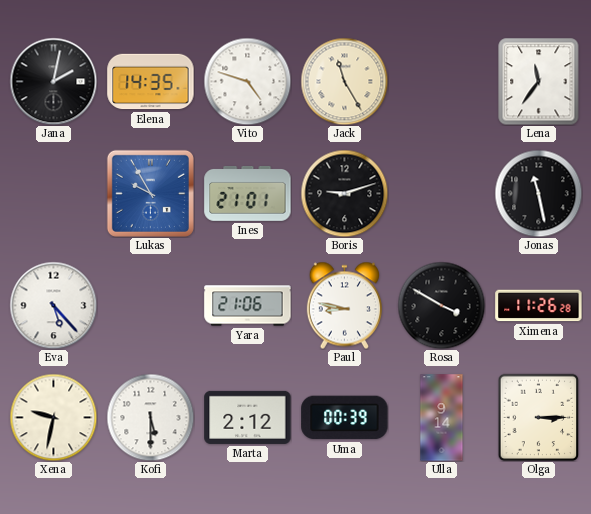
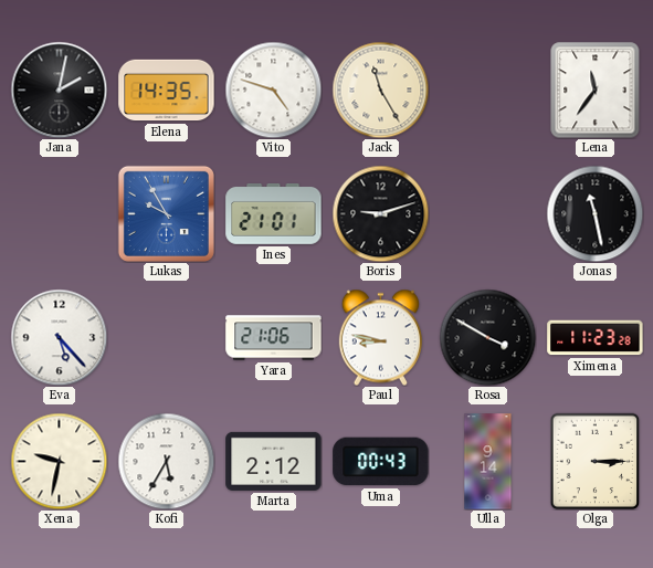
Ximena: 11:26 -> 11:23
Kofi: 5:30 -> 5:35
Uma: 00:39 -> 00:43
